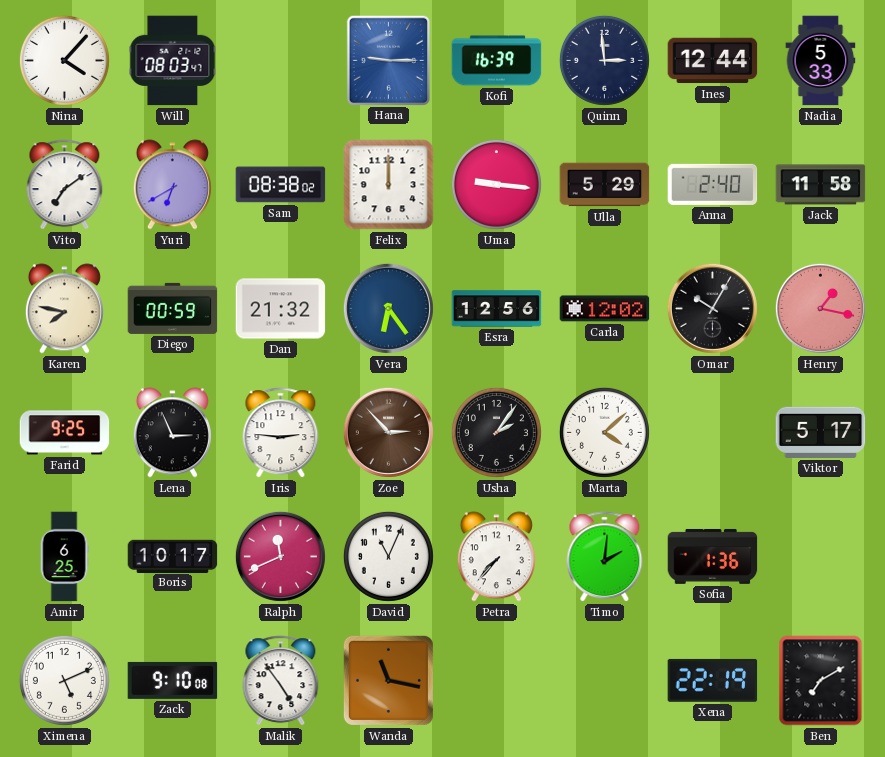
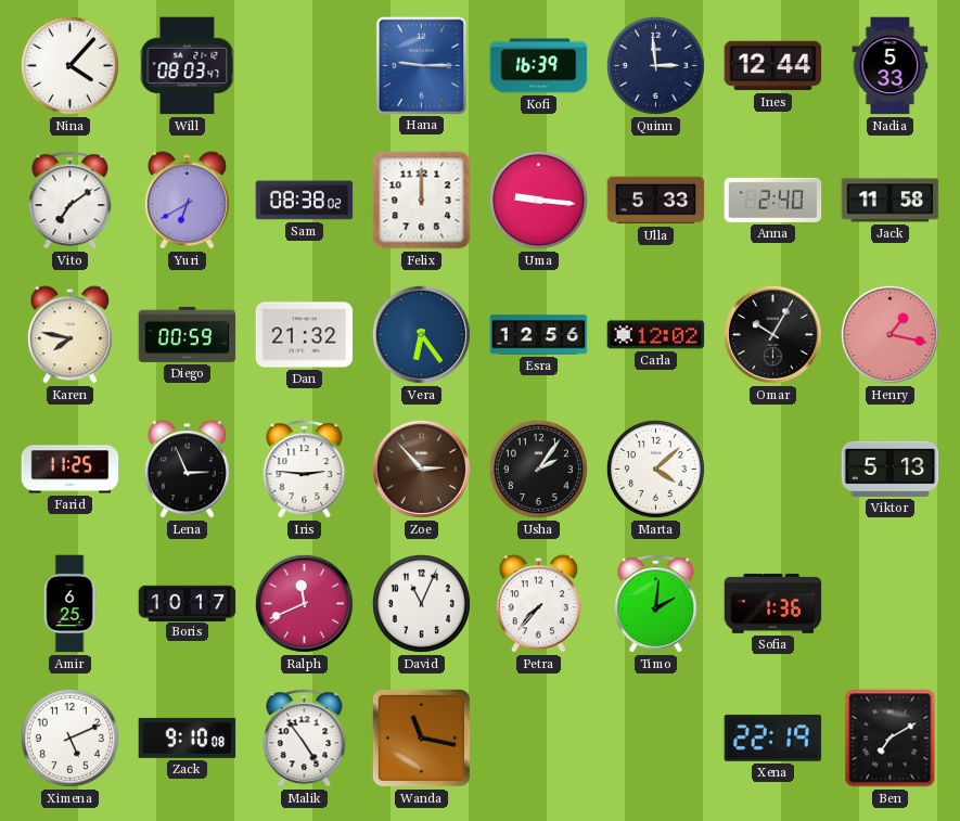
Ulla: 5:29 -> 5:33
Farid: 9:25 -> 11:25
Viktor: 5:17 -> 5:13
